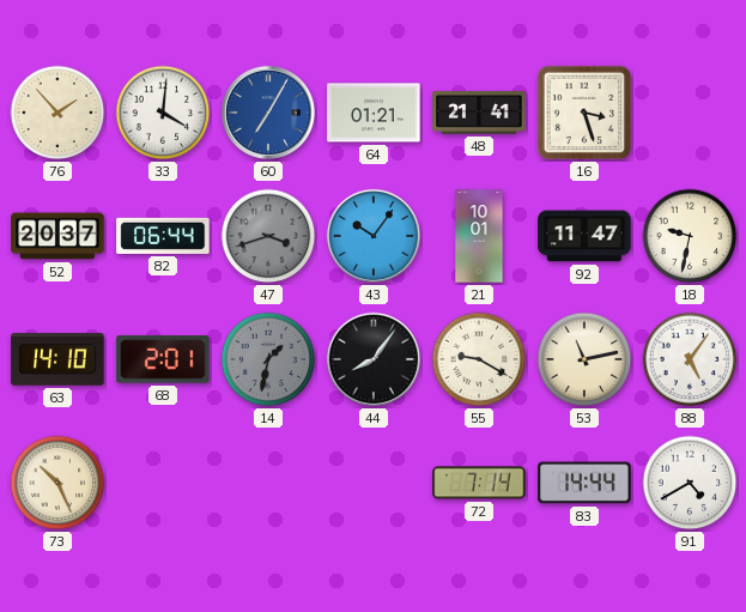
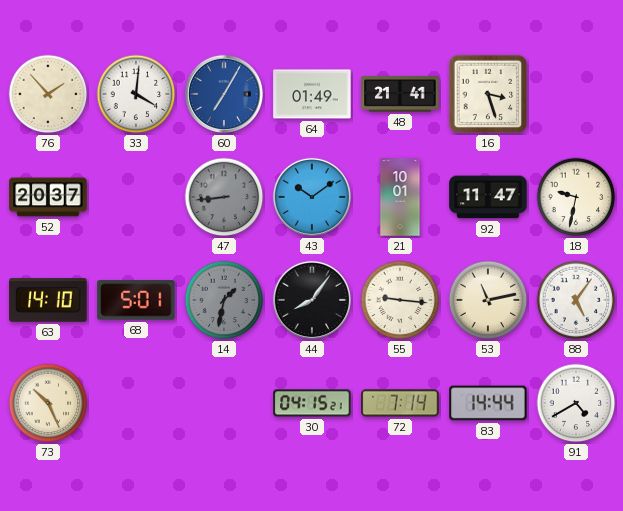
64: 01:21 -> 01:49
82: 06:44 -> none
47: 3:42 -> 8:44
43: 10:06 -> 10:09
68: 2:01 -> 5:01
55: 9:20 -> 9:16
30: none -> 04:15
